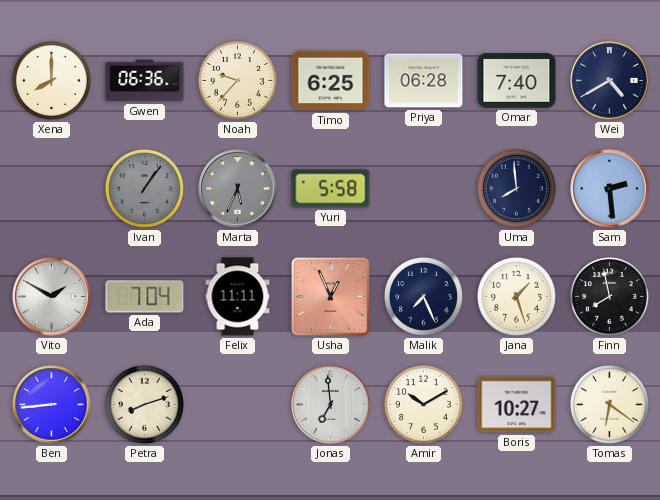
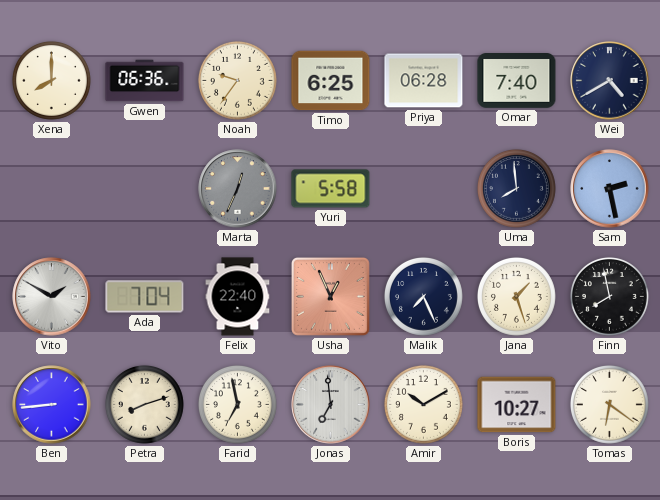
Noah: 9:37 -> 9:36
Ivan: 1:06 -> none
Marta: 5:34 -> 12:34
Sam: 2:29 -> 2:28
Felix: 11:11 -> 22:40
Farid: none -> 6:58
